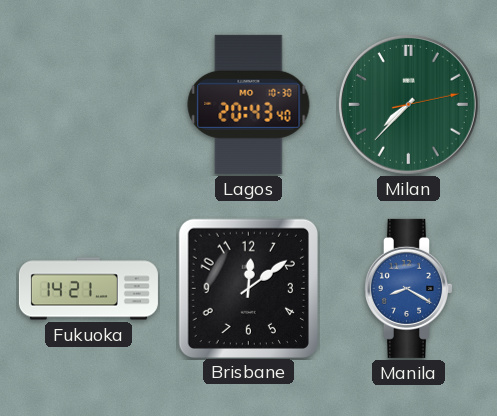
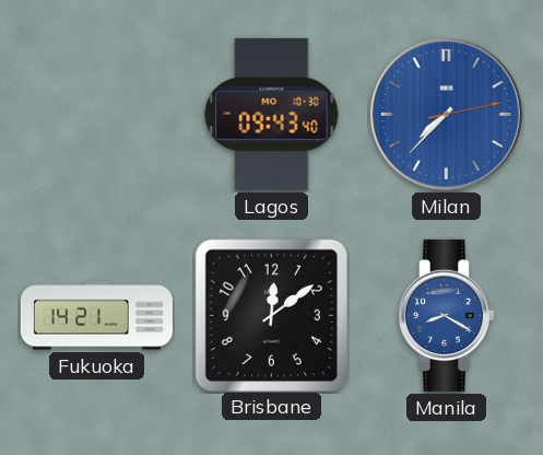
Lagos: 20:43 -> 09:43
Milan dial: green -> blue
